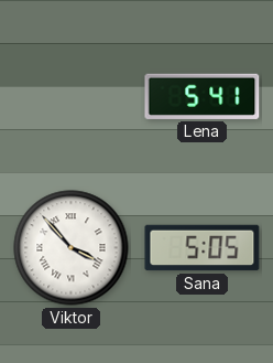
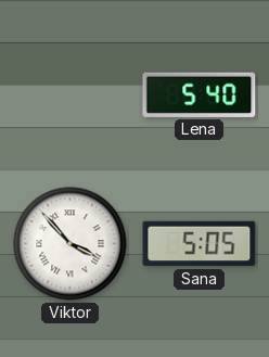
Lena: 5:41 -> 5:40
